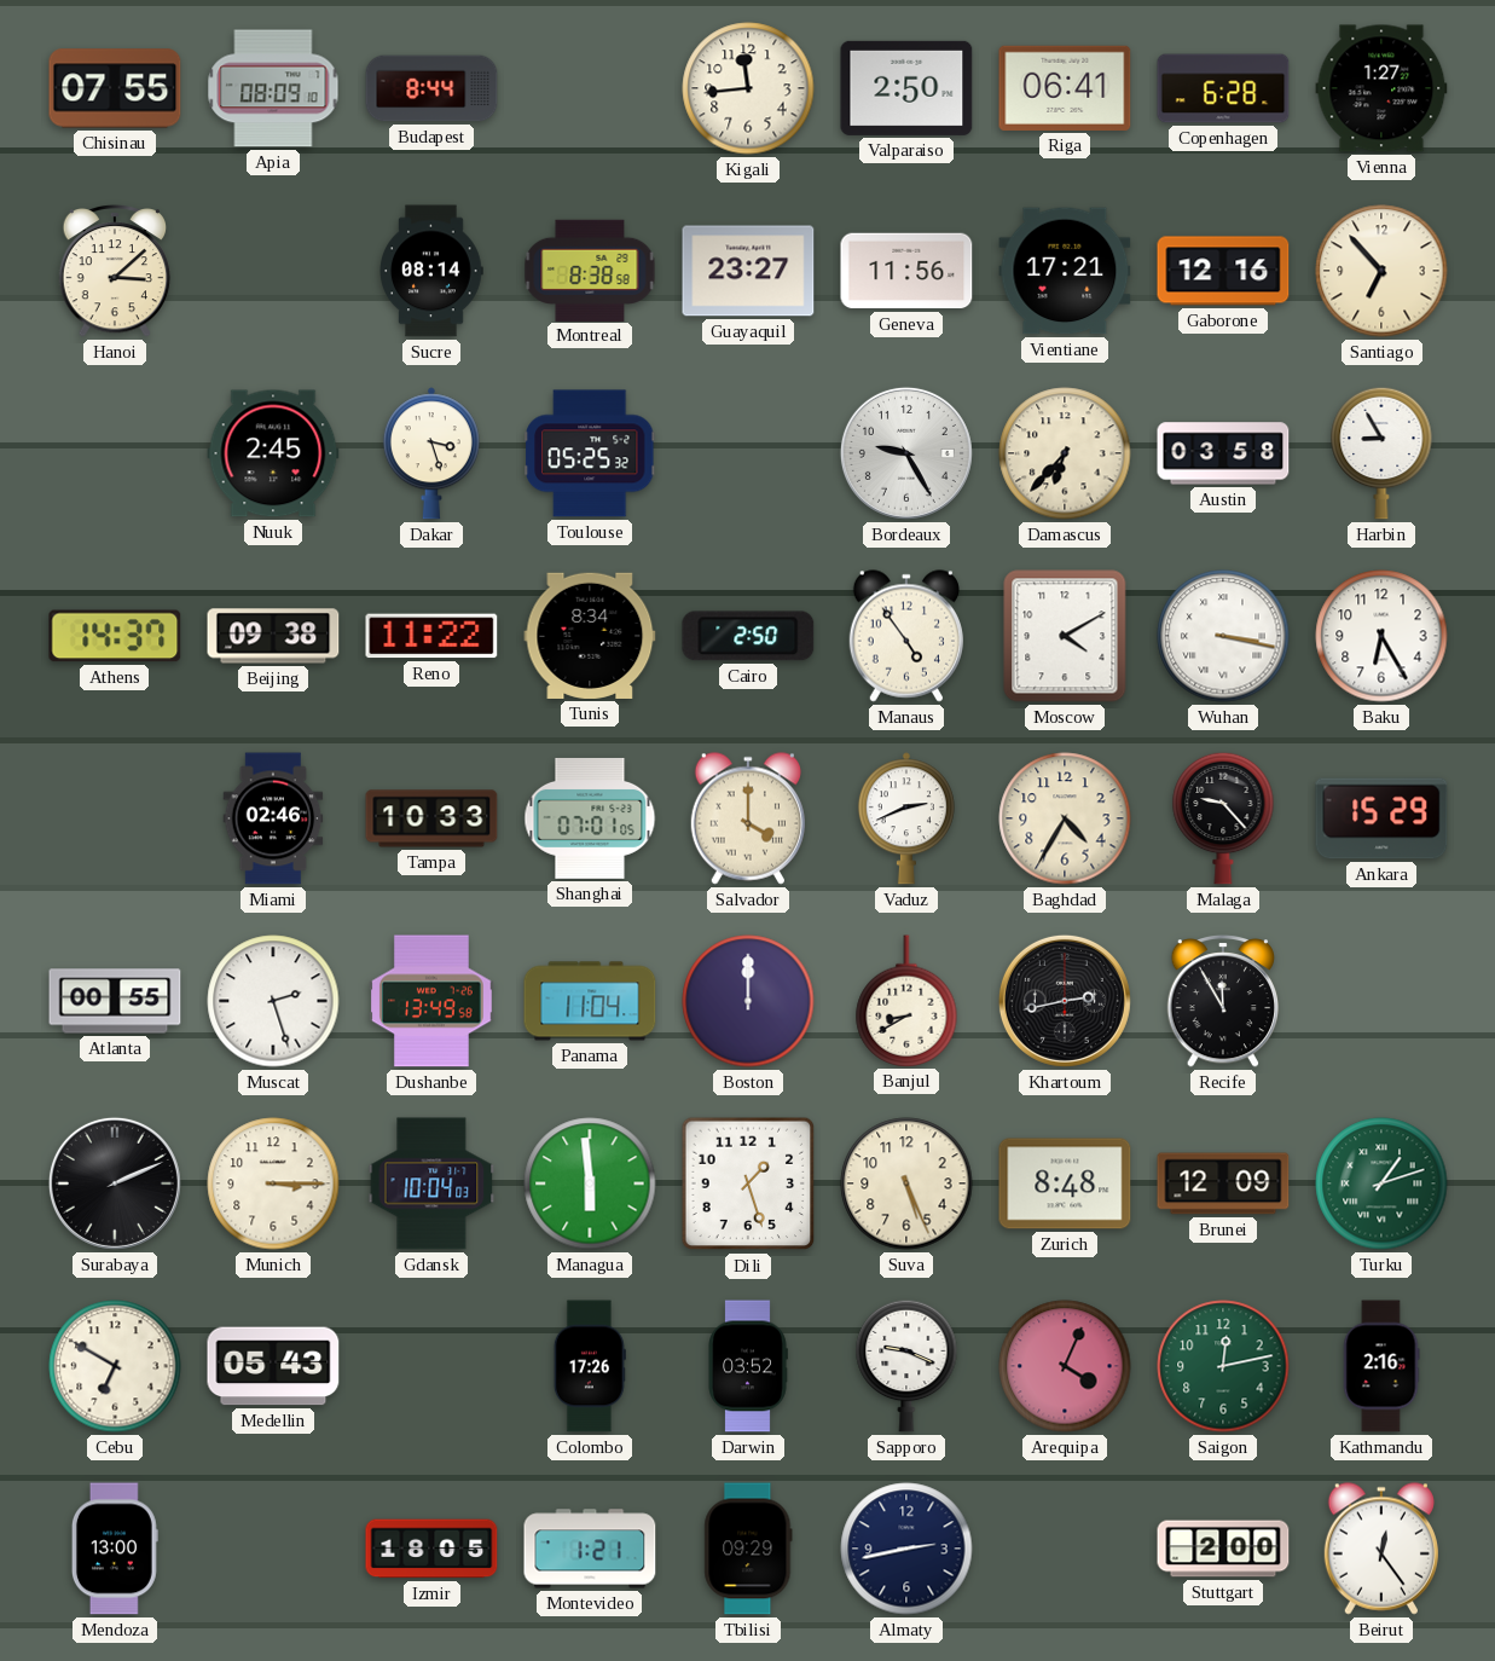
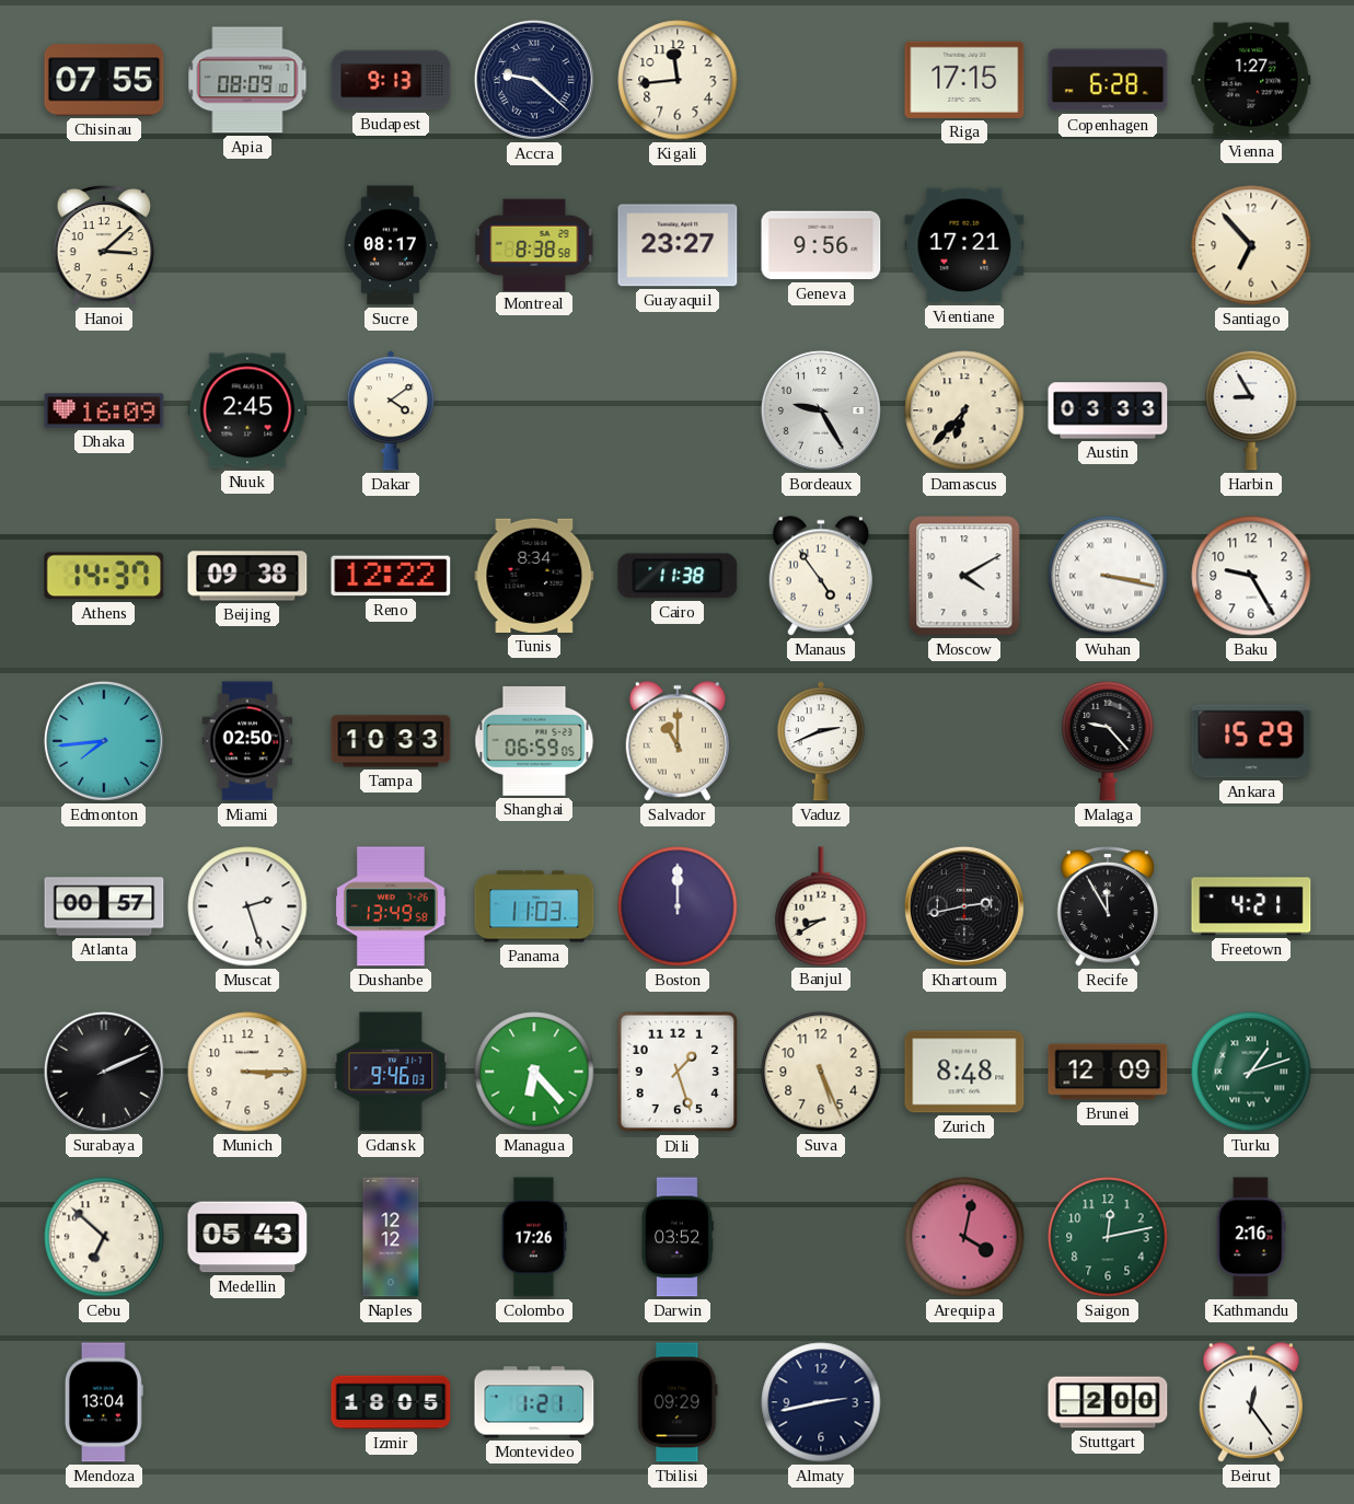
Budapest: 8:44 -> 9:13
Accra: none -> 9:22
Valparaiso: 2:50 -> none
Riga: 06:41 -> 17:15
Sucre: 08:14 -> 08:17
Geneva: 11:56 -> 9:56
Gaborone: 12:16 -> none
Dhaka: none -> 16:09
Dakar: 3:27 -> 4:09
Toulouse: 05:25 -> none
Austin: 03:58 -> 03:33
Reno: 11:22 -> 12:22
Cairo: 2:50 -> 11:38
Baku: 6:25 -> 9:25
Edmonton: none -> 7:44
Miami: 02:46 -> 02:50
Shanghai: 07:01 -> 06:59
Salvador: 4:00 -> 11:00
Baghdad: 4:35 -> none
Atlanta: 00:55 -> 00:57
Panama: 11:04 -> 11:03
Freetown: none -> 4:21
Gdansk: 10:04 -> 9:46
Managua: 5:59 -> 6:23
Cebu: 6:50 -> 6:52
Naples: none -> 12:12
Sapporo: 9:19 -> none
Arequipa: 4:04 -> 4:02
Mendoza: 13:00 -> 13:04
